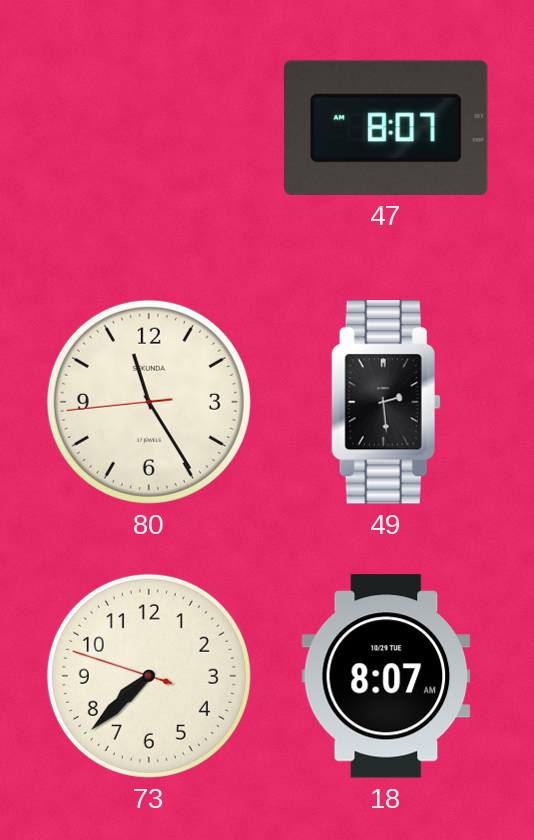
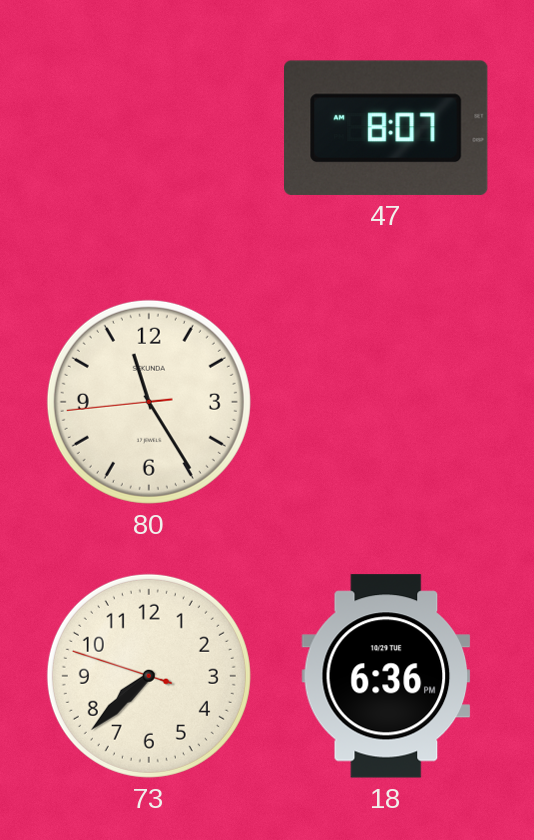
49: 2:29 -> none
18: 8:07 -> 6:36
